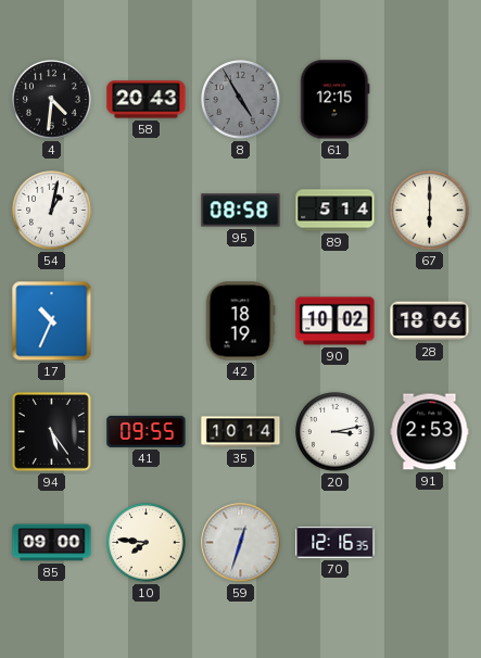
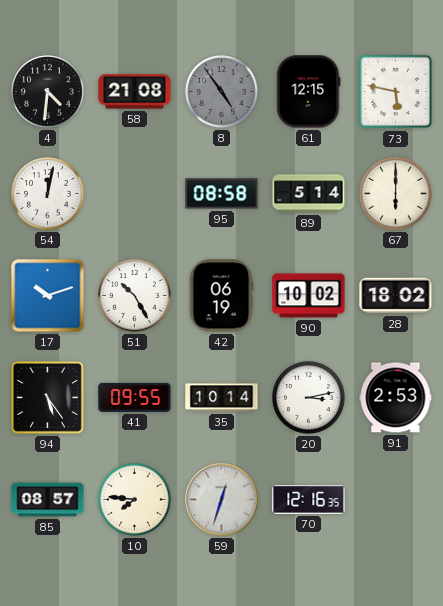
58: 20:43 -> 21:08
8: 4:55 -> 4:54
73: none -> 5:47
54: 1:02 -> 12:02
17: 10:34 -> 10:12
51: none -> 10:25
42: 18:19 -> 06:19
28: 18:06 -> 18:02
85: 09:00 -> 08:57
